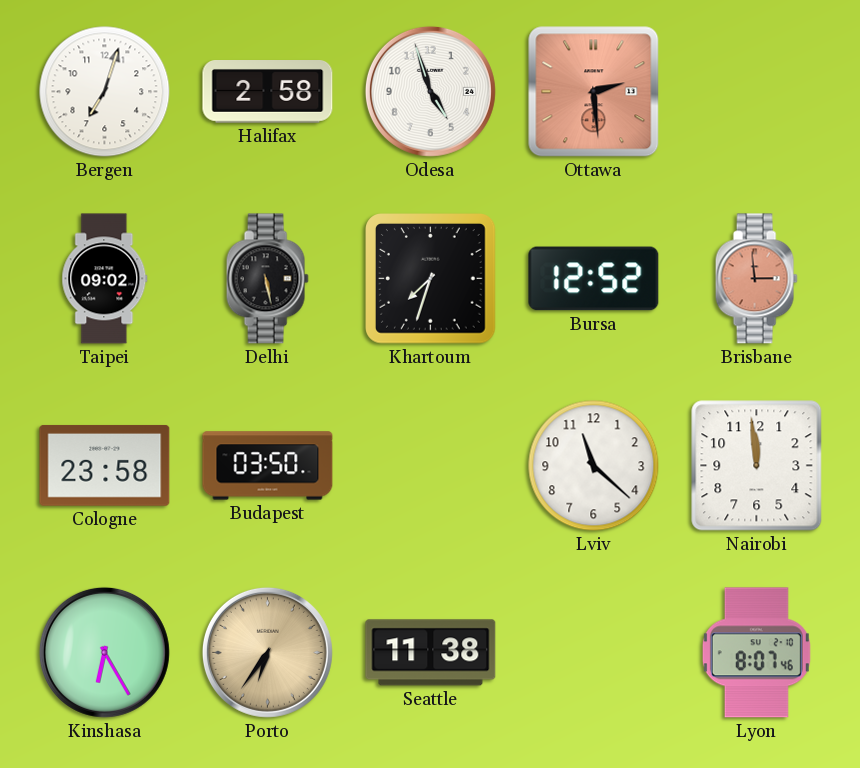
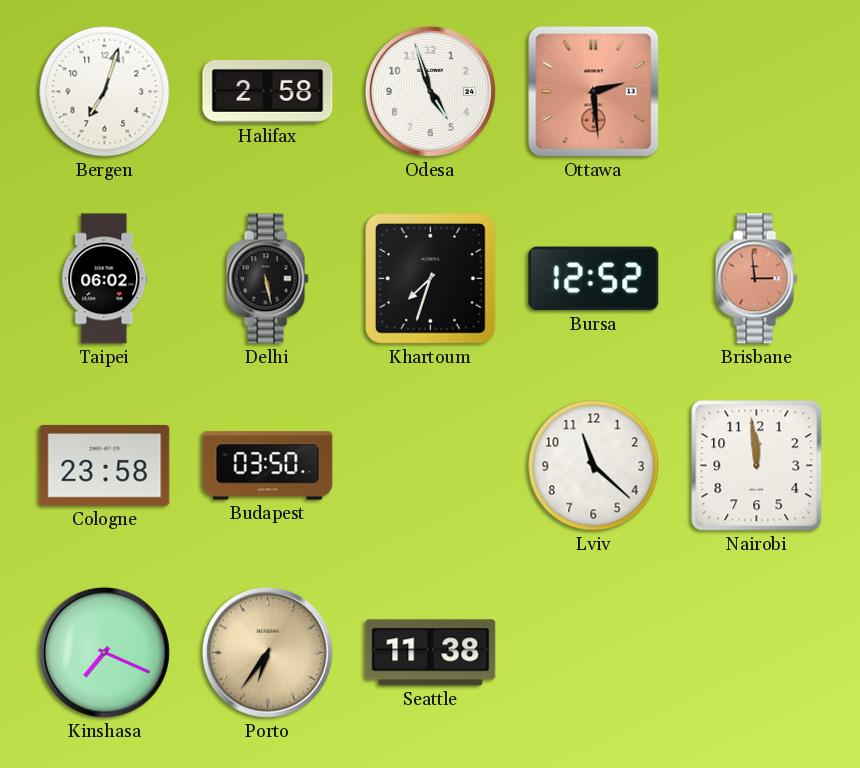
Taipei: 09:02 -> 06:02
Kinshasa: 6:25 -> 7:19
Lyon: 8:07 -> none
